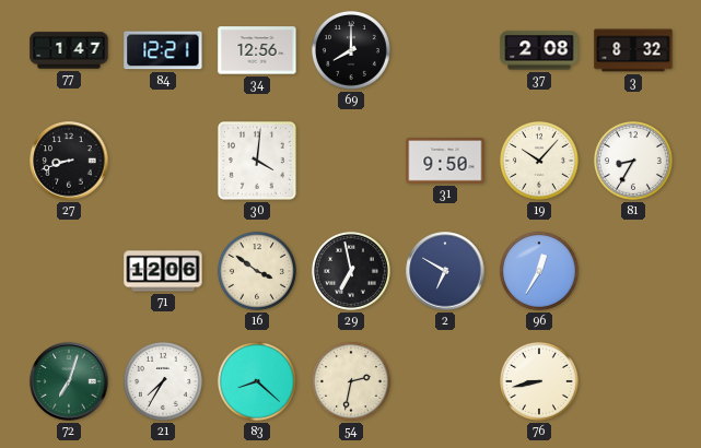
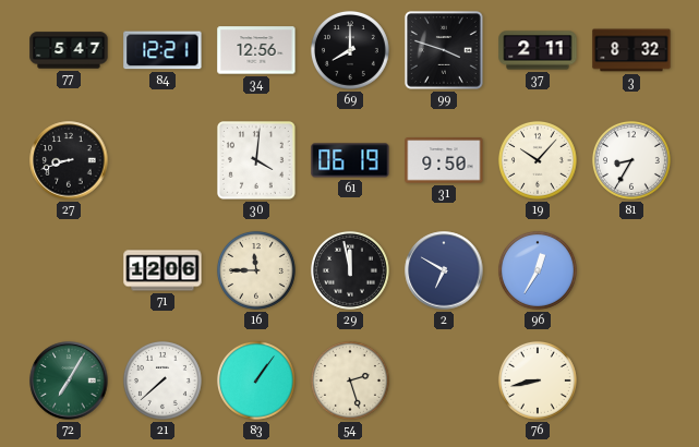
77: 1:47 -> 5:47
99: none -> 3:48
37: 2:08 -> 2:11
61: none -> 06:19
16: 3:51 -> 11:45
29: 6:58 -> 11:58
72: 7:03 -> 7:05
21: 7:35 -> 7:38
83: 8:22 -> 1:06
54: 2:32 -> 2:27
